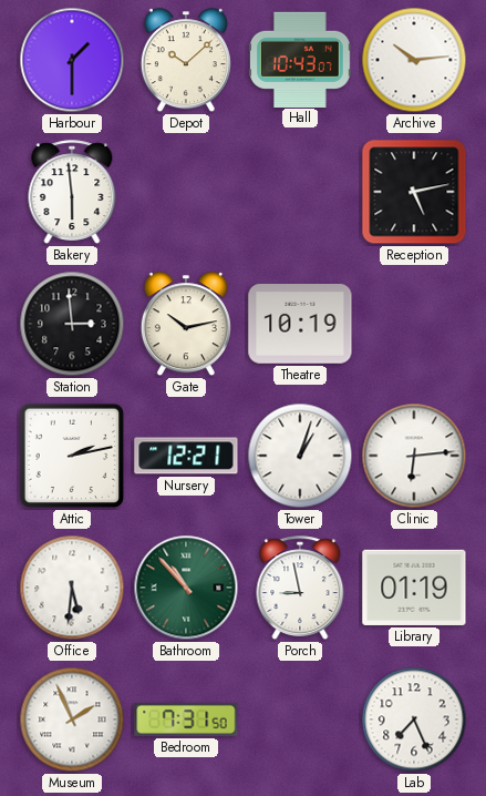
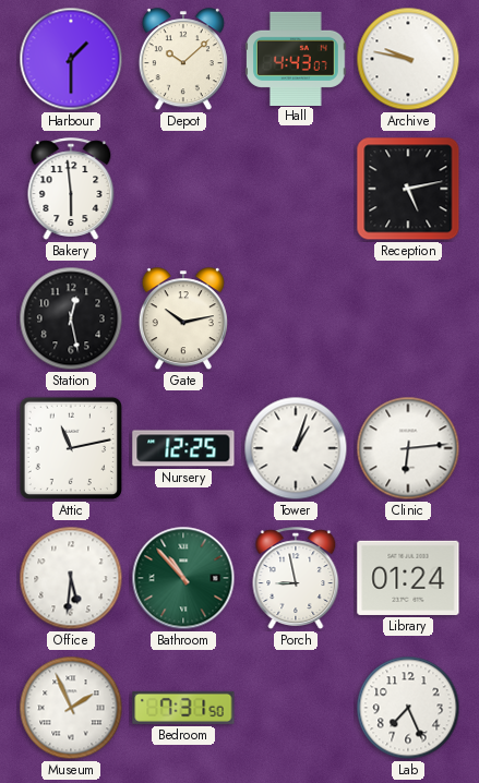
Hall: 10:43 -> 4:43
Archive: 10:14 -> 9:47
Station: 2:59 -> 12:28
Theatre: 10:19 -> none
Attic: 2:13 -> 11:13
Nursery: 12:21 -> 12:25
Library: 01:19 -> 01:24
